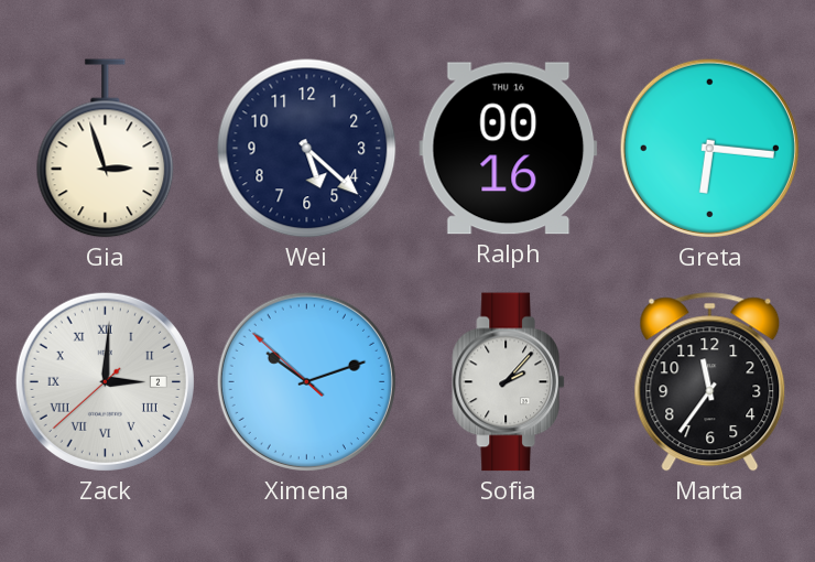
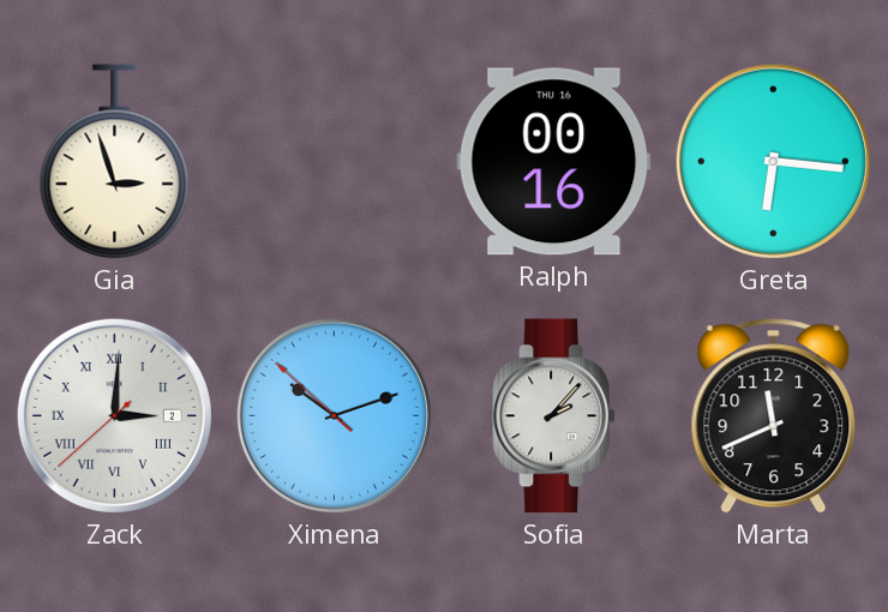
Wei: 5:22 -> none
Marta: 11:36 -> 11:41
